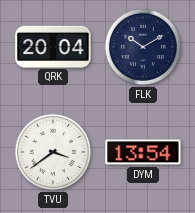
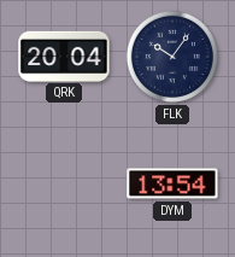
FLK: 10:10 -> 10:06
TVU: 3:39 -> none
